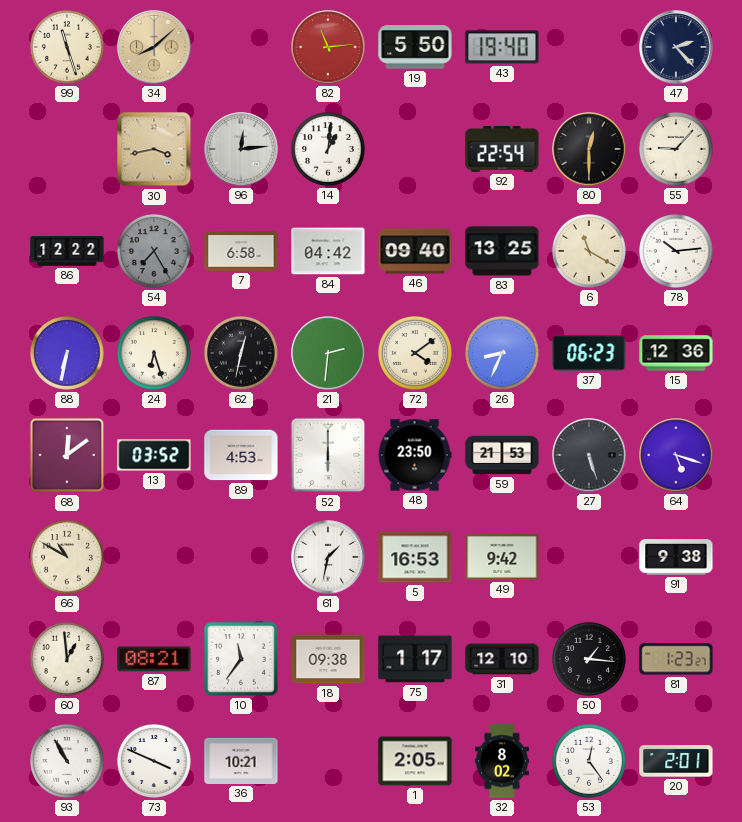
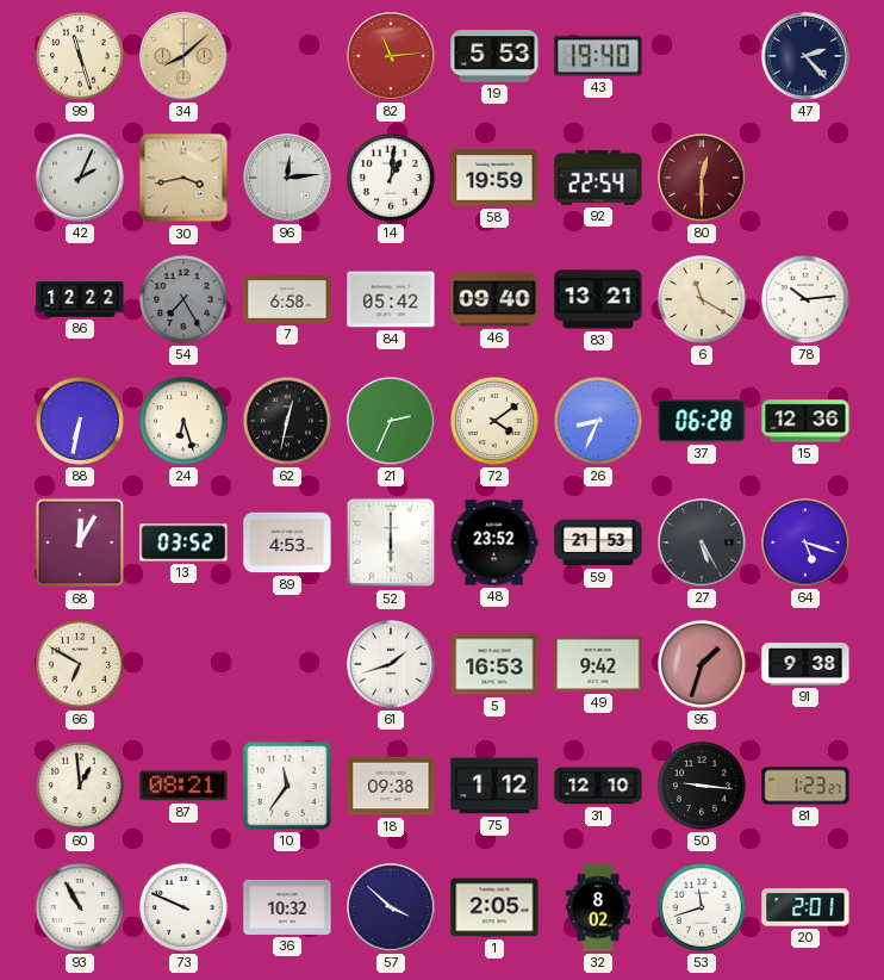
19: 5:50 -> 5:53
42: none -> 2:04
58: none -> 19:59
80 dial: black -> burgundy
55: 9:07 -> none
84: 04:42 -> 05:42
83: 13:25 -> 13:21
21: 2:31 -> 2:34
37: 06:23 -> 06:28
68: 12:09 -> 12:05
48: 23:50 -> 23:52
27: 5:27 -> 5:25
66: 10:50 -> 6:50
61: 1:32 -> 1:42
95: none -> 1:33
75: 1:17 -> 1:12
50: 1:16 -> 9:16
73: 3:49 -> 9:49
36: 10:21 -> 10:32
57: none -> 3:52
53: 12:24 -> 11:42
